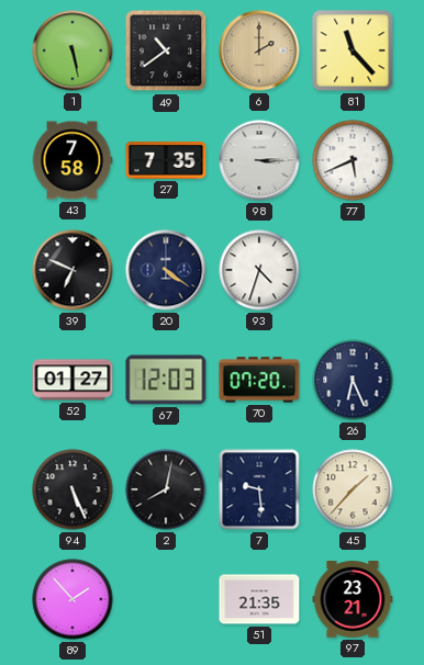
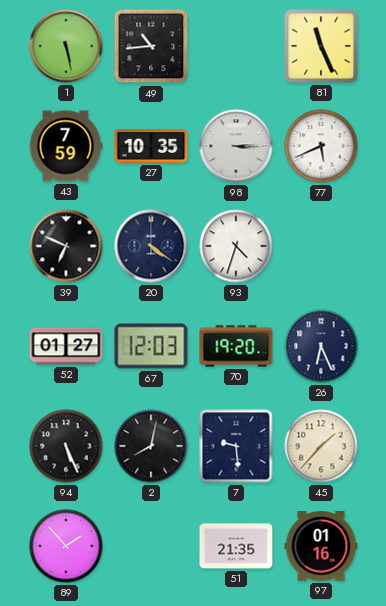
49: 10:39 -> 10:44
6: 2:00 -> none
81: 11:23 -> 11:26
43: 7:58 -> 7:59
27: 7:35 -> 10:35
70: 07:20 -> 19:20
97: 23:21 -> 01:16
